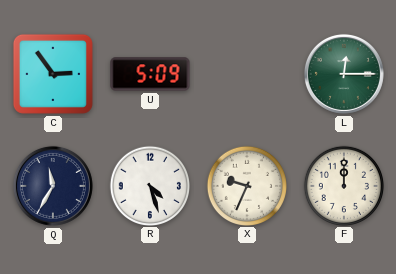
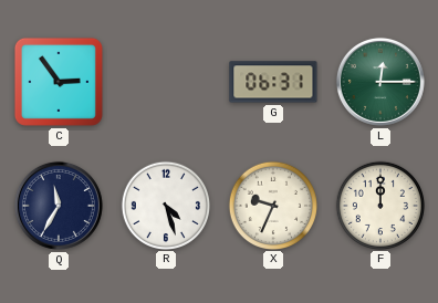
U: 5:09 -> none
G: none -> 06:31
